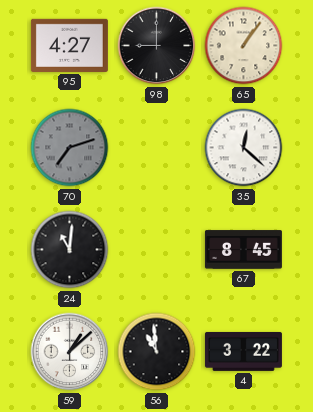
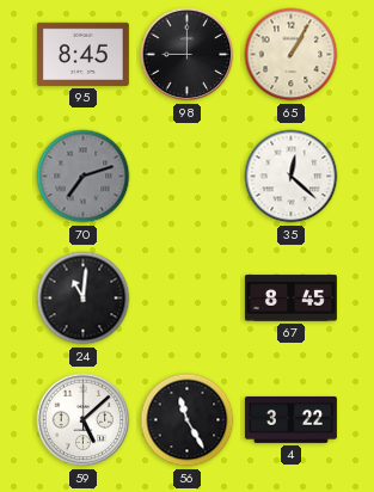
95: 4:27 -> 8:45
65: 1:06 -> 1:05
59: 1:08 -> 5:08
56: 10:59 -> 11:25
